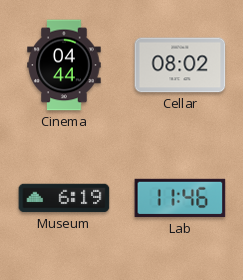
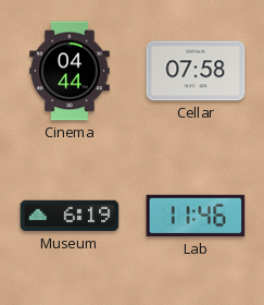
Cellar: 08:02 -> 07:58
